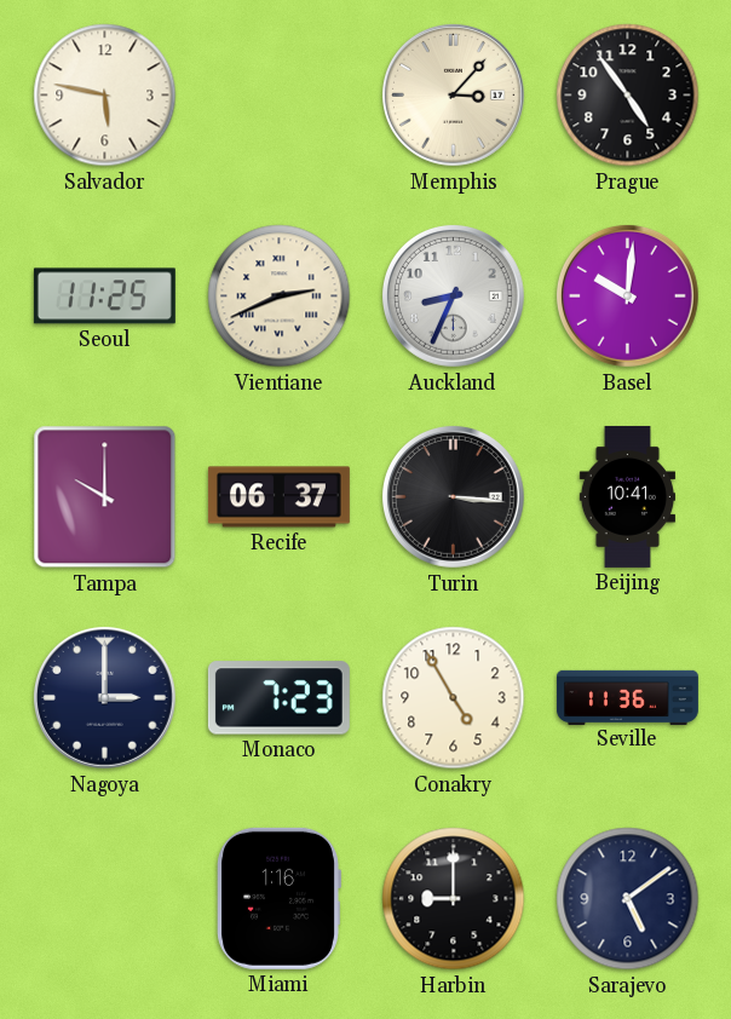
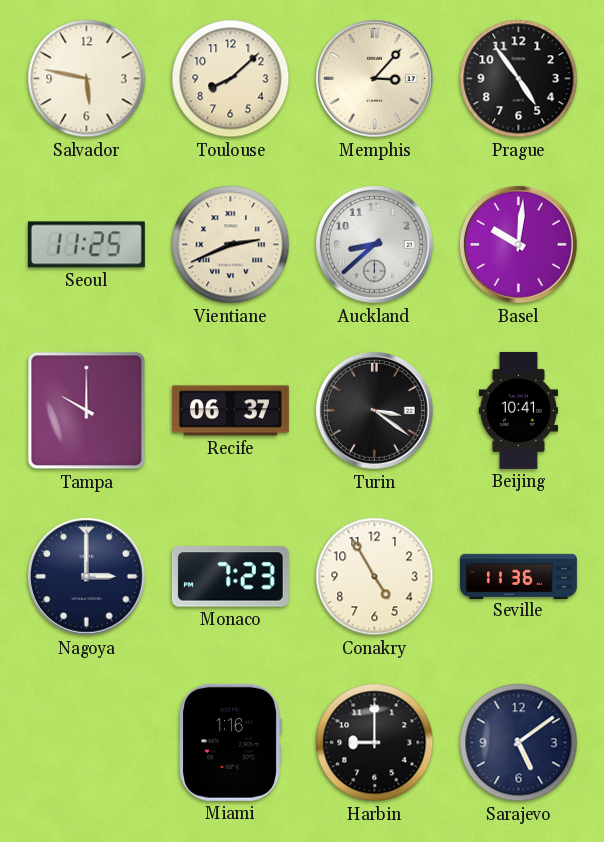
Toulouse: none -> 8:08
Auckland: 8:34 -> 8:38
Turin: 3:16 -> 3:21
